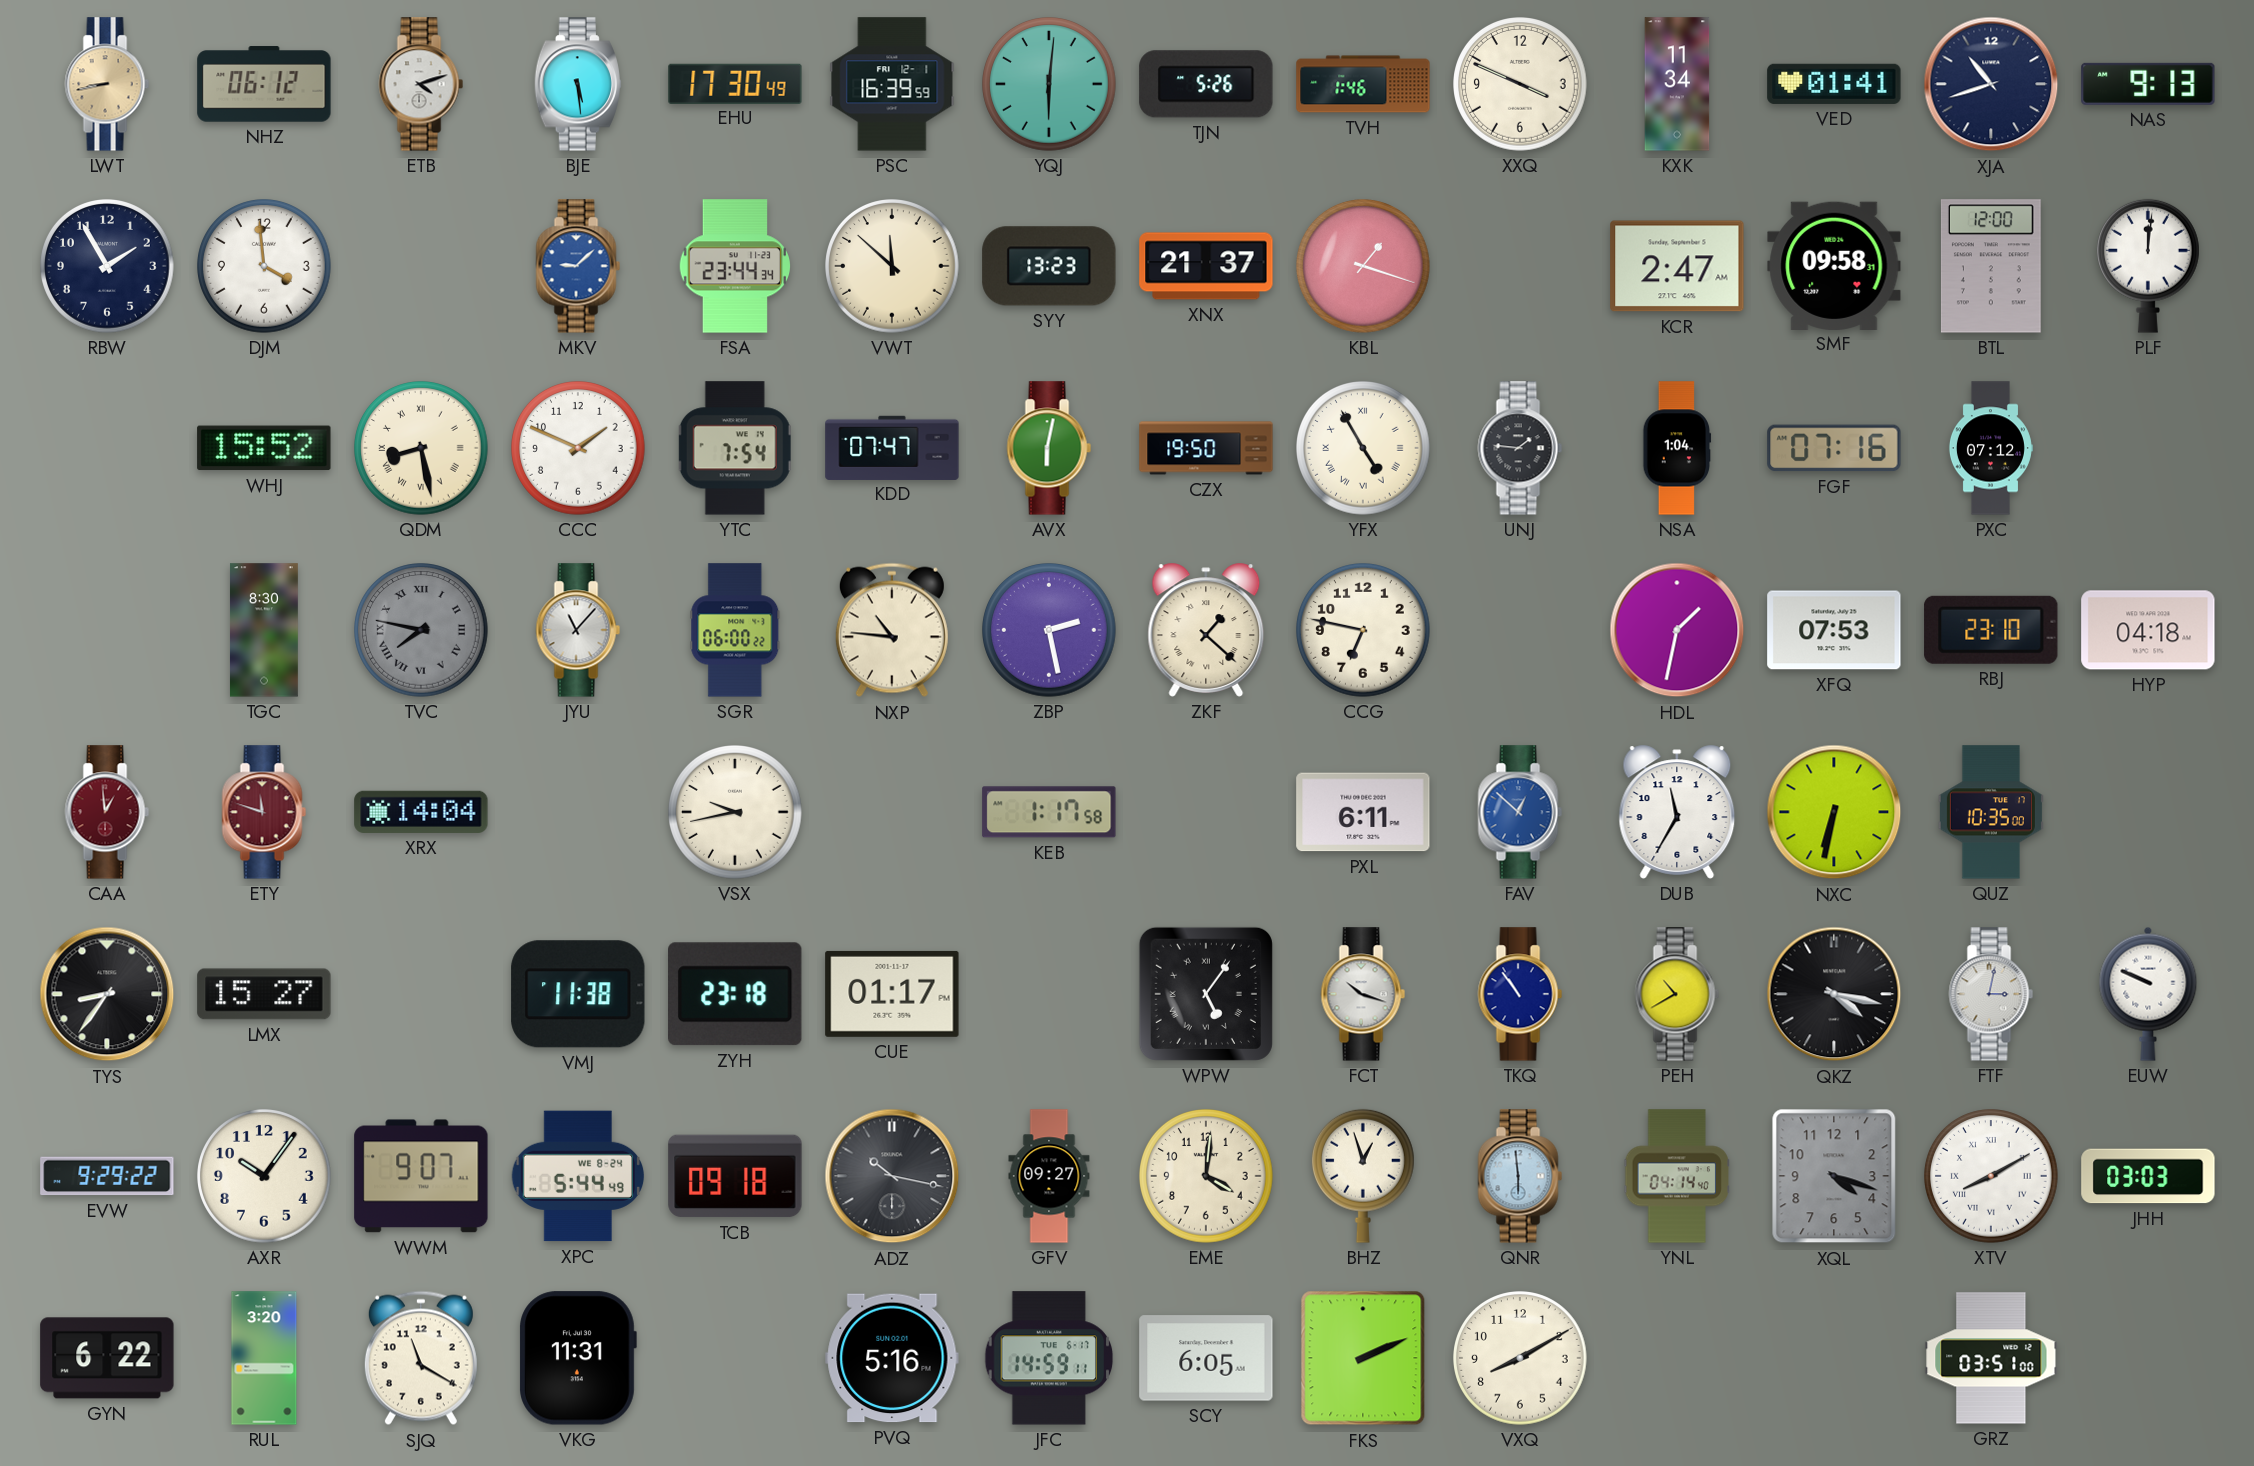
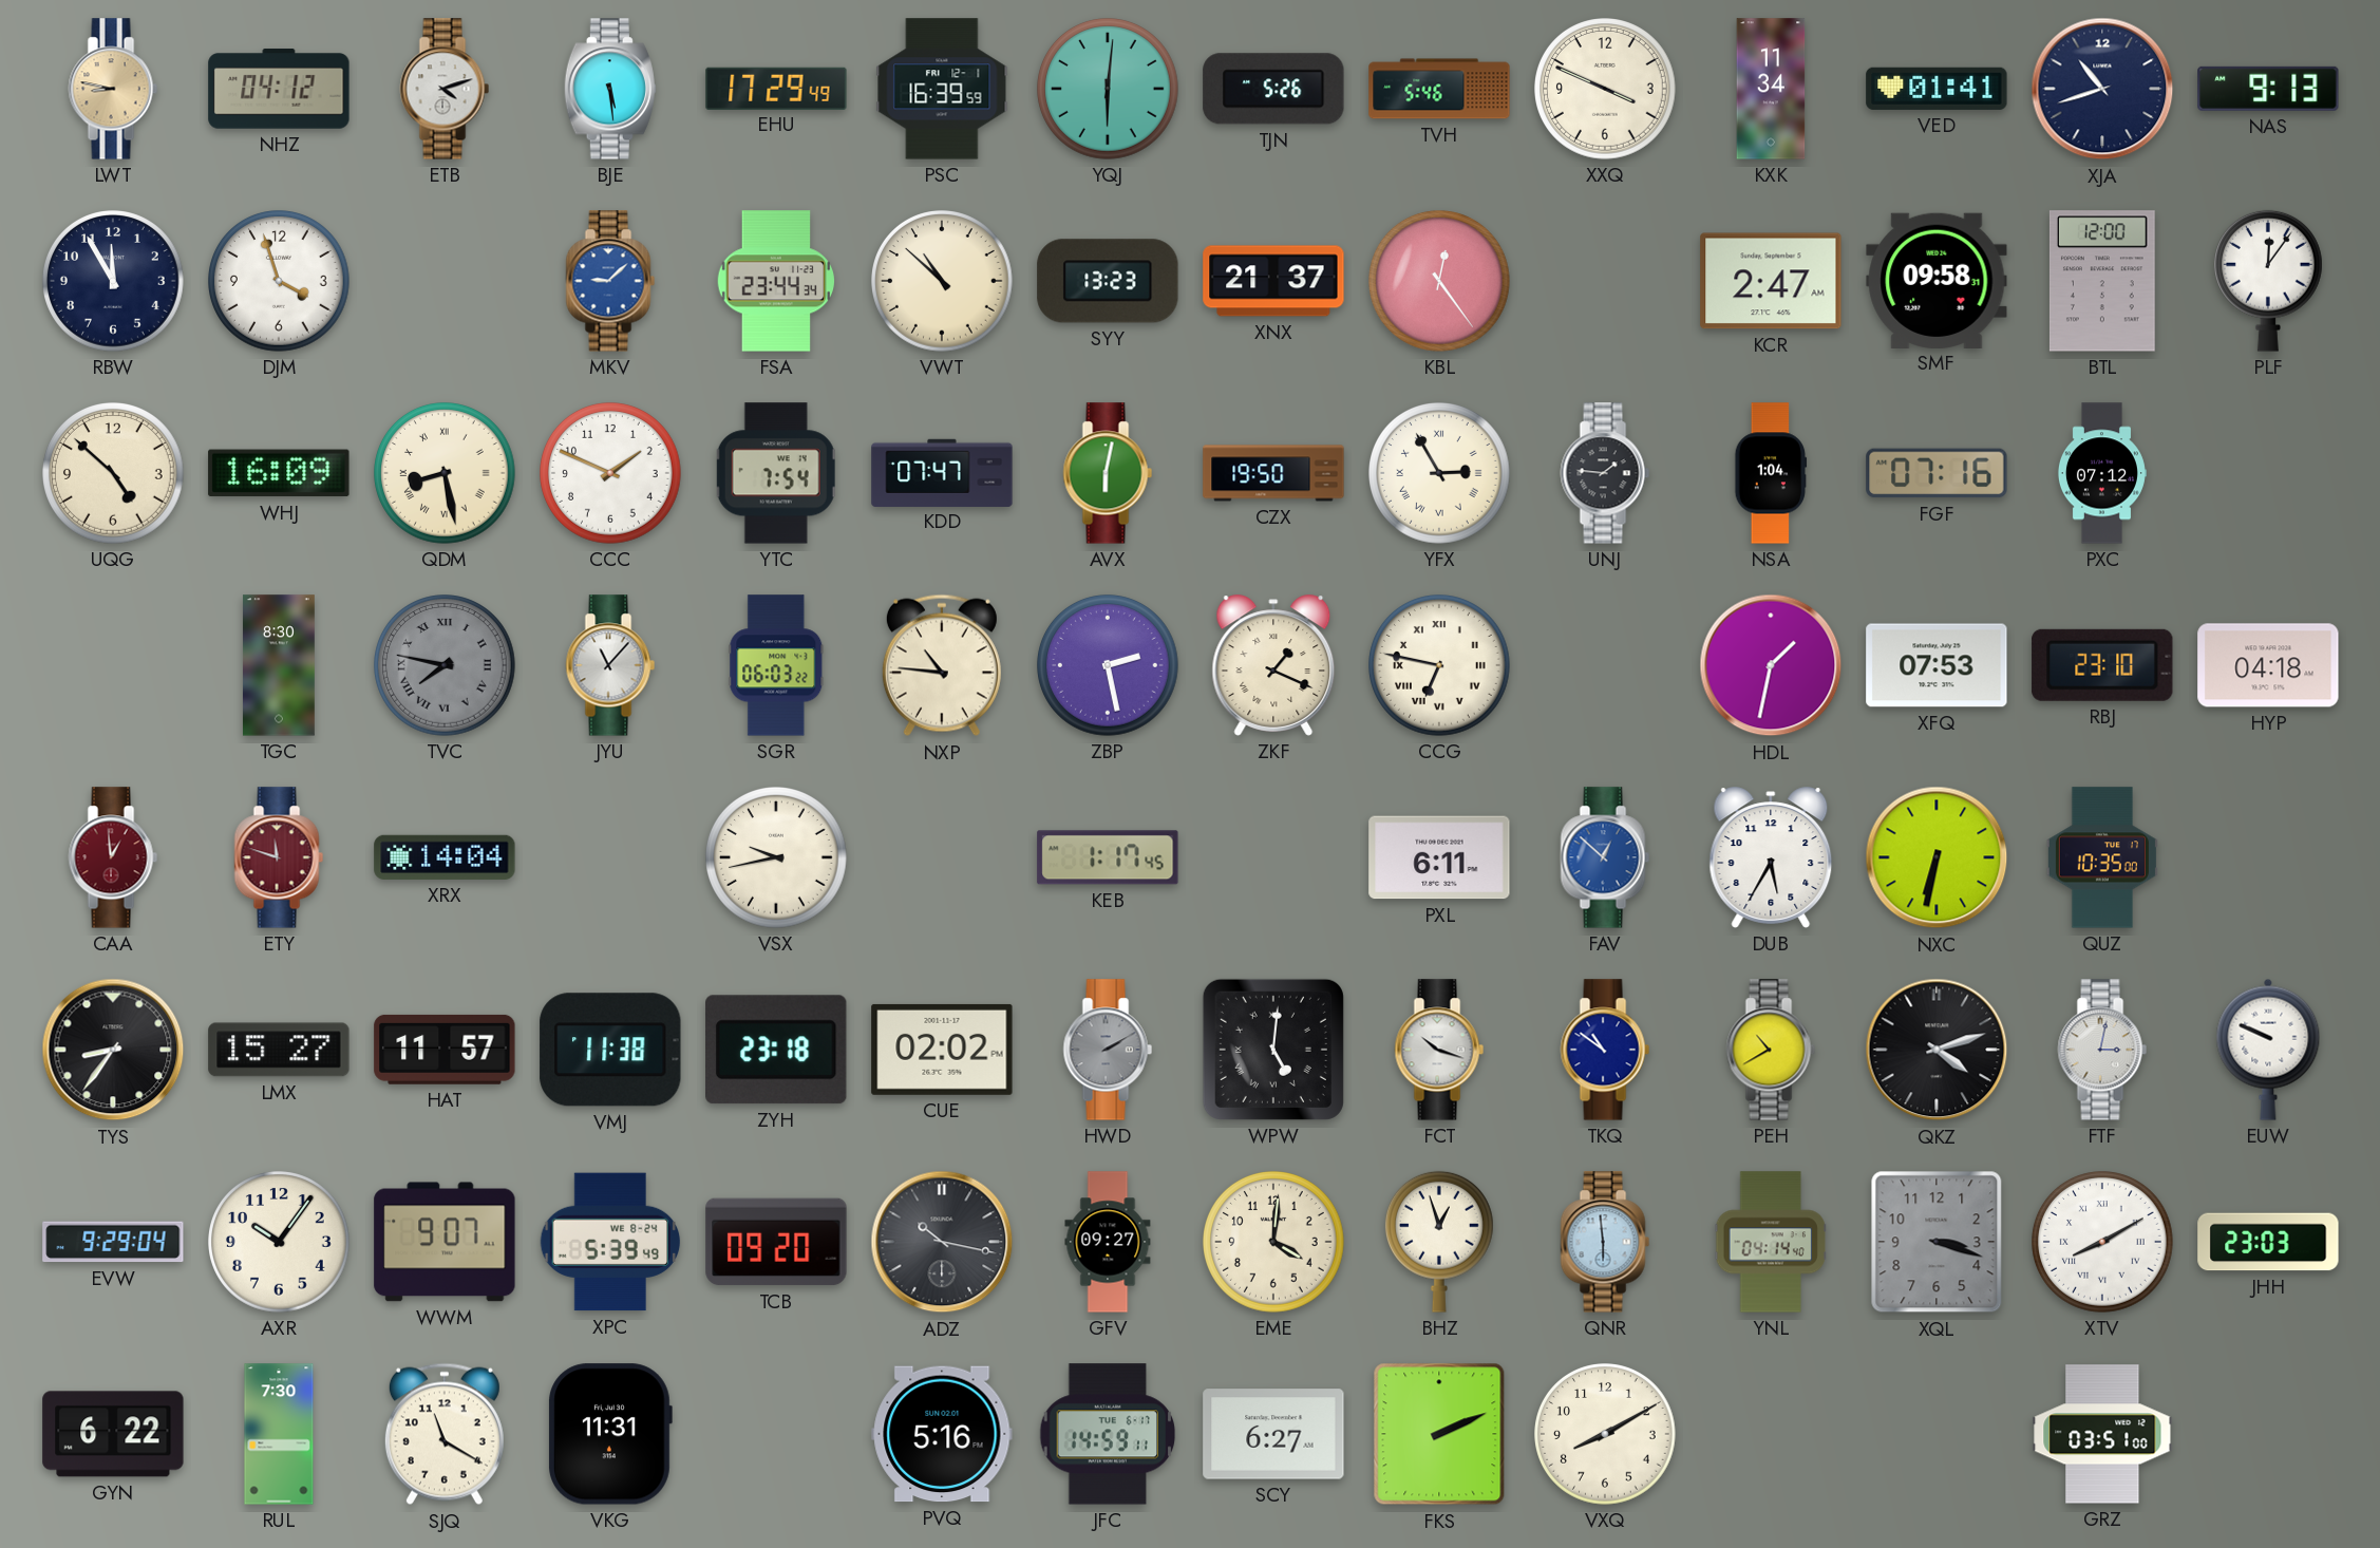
LWT: 8:43 -> 8:47
NHZ: 06:12 -> 04:12
EHU: 17:30 -> 17:29
TVH: 1:46 -> 5:46
RBW: 1:55 -> 11:55
DJM: 3:59 -> 3:57
VWT: 11:52 -> 10:52
KBL: 1:18 -> 12:24
PLF: 12:01 -> 12:06
UQG: none -> 4:52
WHJ: 15:52 -> 16:09
YFX: 4:55 -> 2:55
SGR: 06:00 -> 06:03
ZKF: 1:22 -> 1:19
CCG numerals: Arabic -> Roman
KEB: 1:17:58 -> 1:17:45
DUB: 11:35 -> 5:35
HAT: none -> 11:57
CUE: 01:17 -> 02:02
HWD: none -> 2:10
WPW: 5:06 -> 5:01
TKQ: 10:54 -> 10:51
QKZ: 4:17 -> 4:12
EVW: 9:29:22 -> 9:29:04
XPC: 5:44 -> 5:39
TCB: 09:18 -> 09:20
XQL: 4:18 -> 3:18
JHH: 03:03 -> 23:03
RUL: 3:20 -> 7:30
SCY: 6:05 -> 6:27
